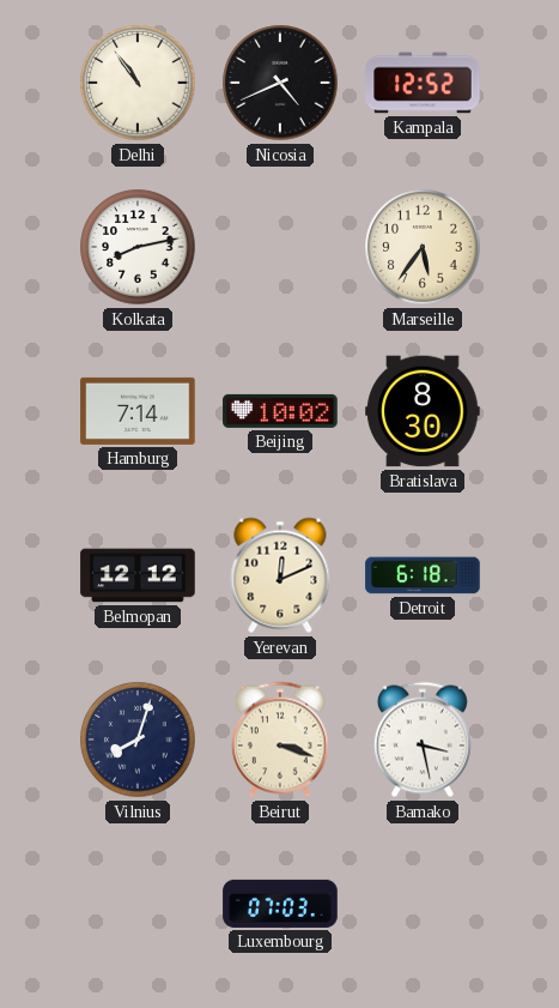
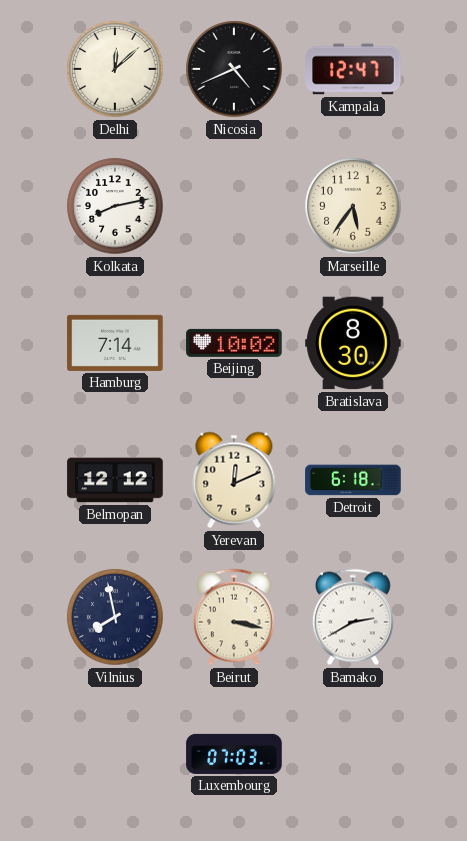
Delhi: 10:54 -> 12:08
Kampala: 12:52 -> 12:47
Vilnius: 8:03 -> 7:58
Beirut: 3:18 -> 3:17
Bamako: 3:28 -> 2:40
